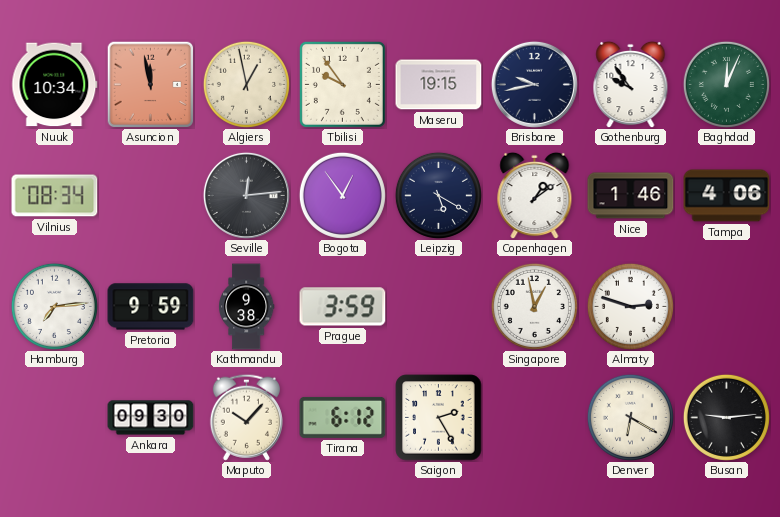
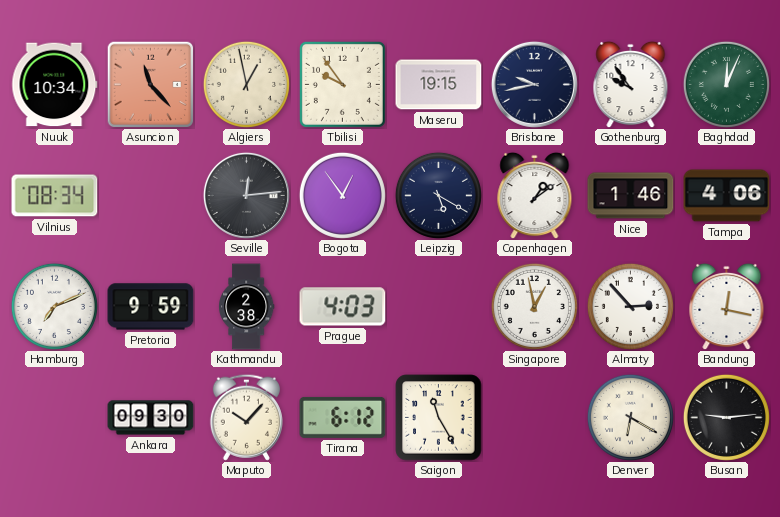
Asuncion: 11:58 -> 11:23
Hamburg: 7:14 -> 7:11
Kathmandu: 9:38 -> 2:38
Prague: 3:59 -> 4:03
Almaty: 2:48 -> 2:53
Bandung: none -> 12:17
Saigon: 2:25 -> 11:25
